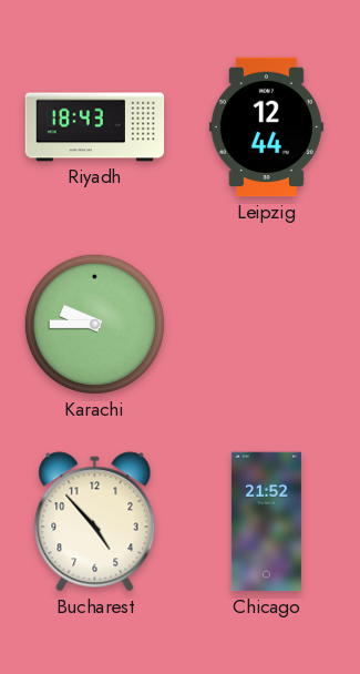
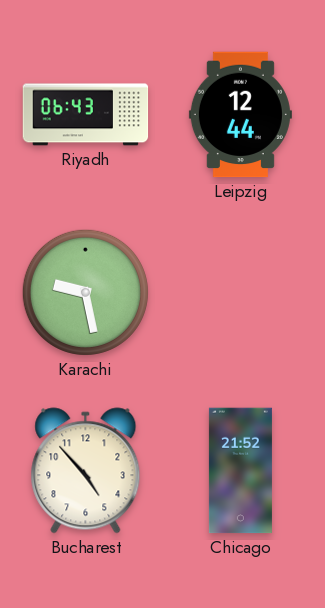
Riyadh: 18:43 -> 06:43
Karachi: 9:45 -> 9:28
